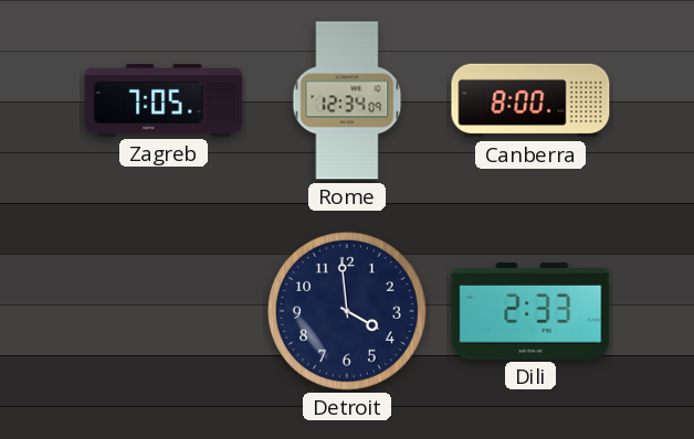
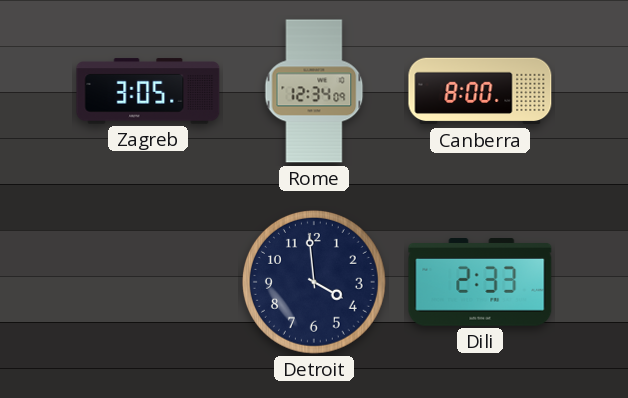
Zagreb: 7:05 -> 3:05
